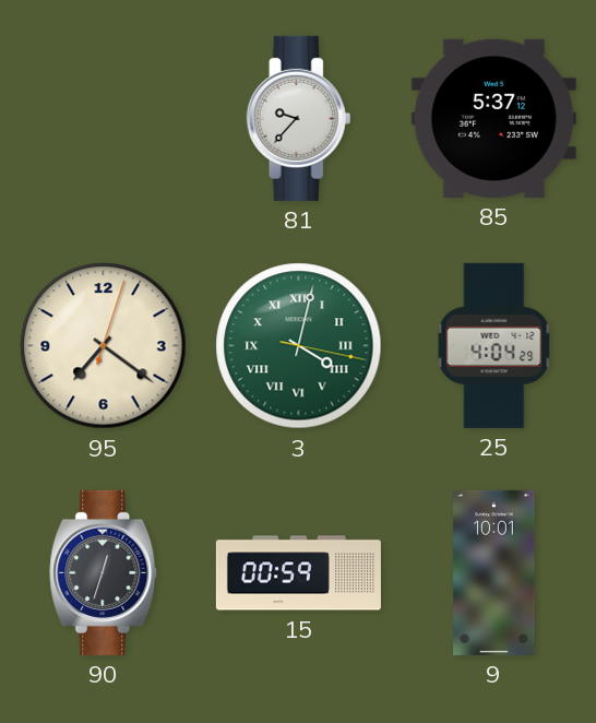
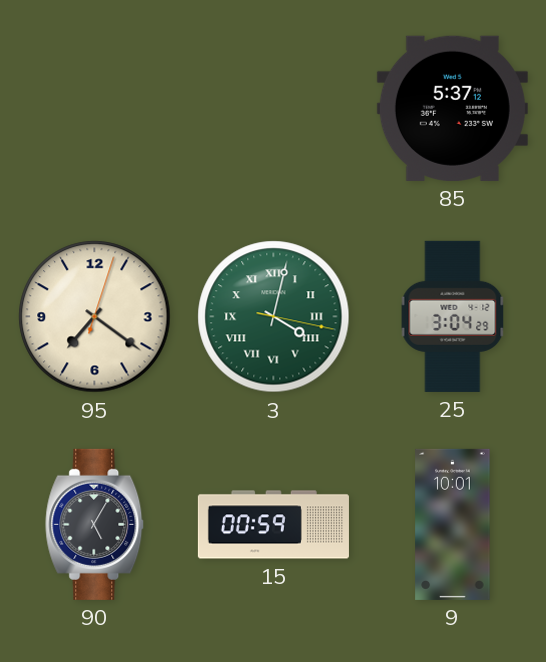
81: 9:37 -> none
25: 4:04 -> 3:04
90: 12:33 -> 5:05
